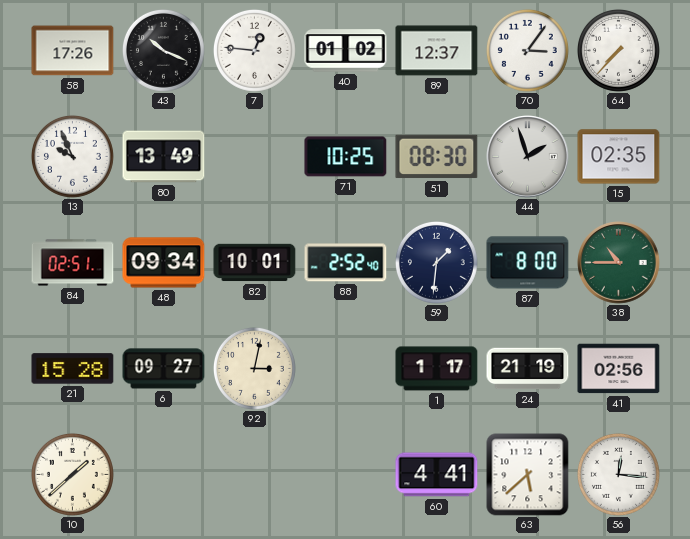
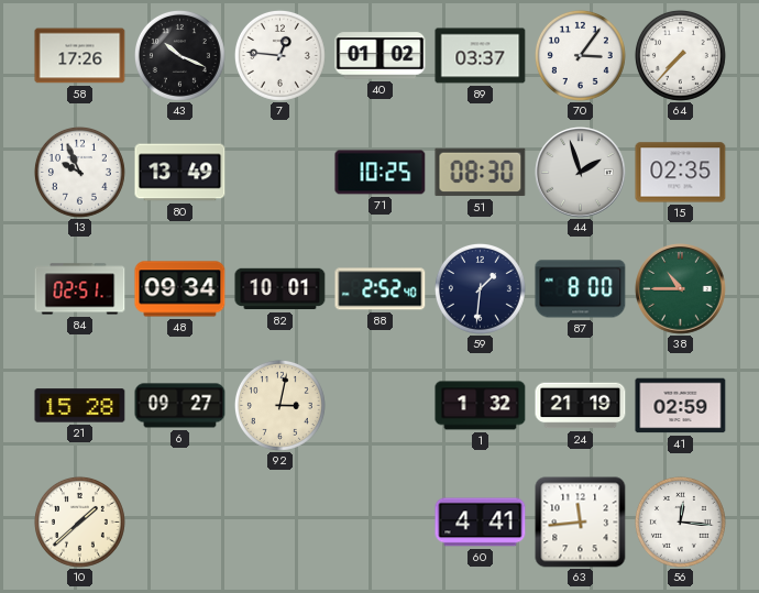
89: 12:37 -> 03:37
1: 1:17 -> 1:32
41: 02:56 -> 02:59
63: 5:38 -> 11:44
